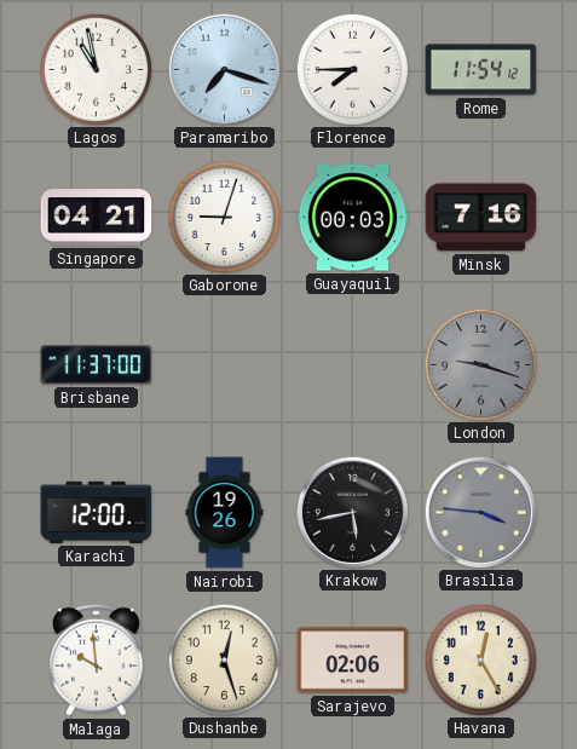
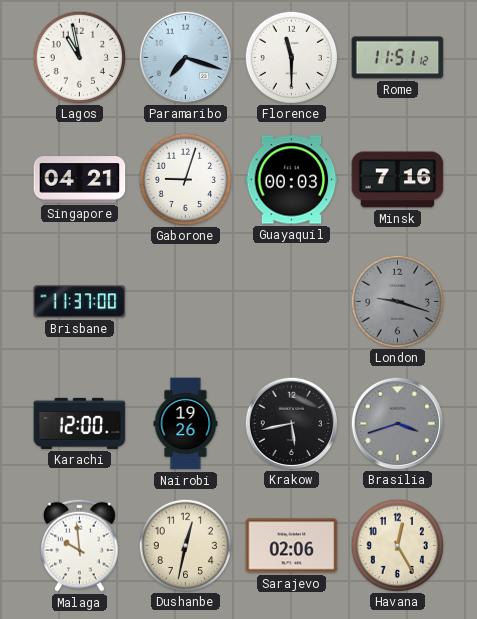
Florence: 7:45 -> 11:30
Rome: 11:54 -> 11:51
Brasilia: 3:46 -> 3:42
Dushanbe: 12:27 -> 12:32
